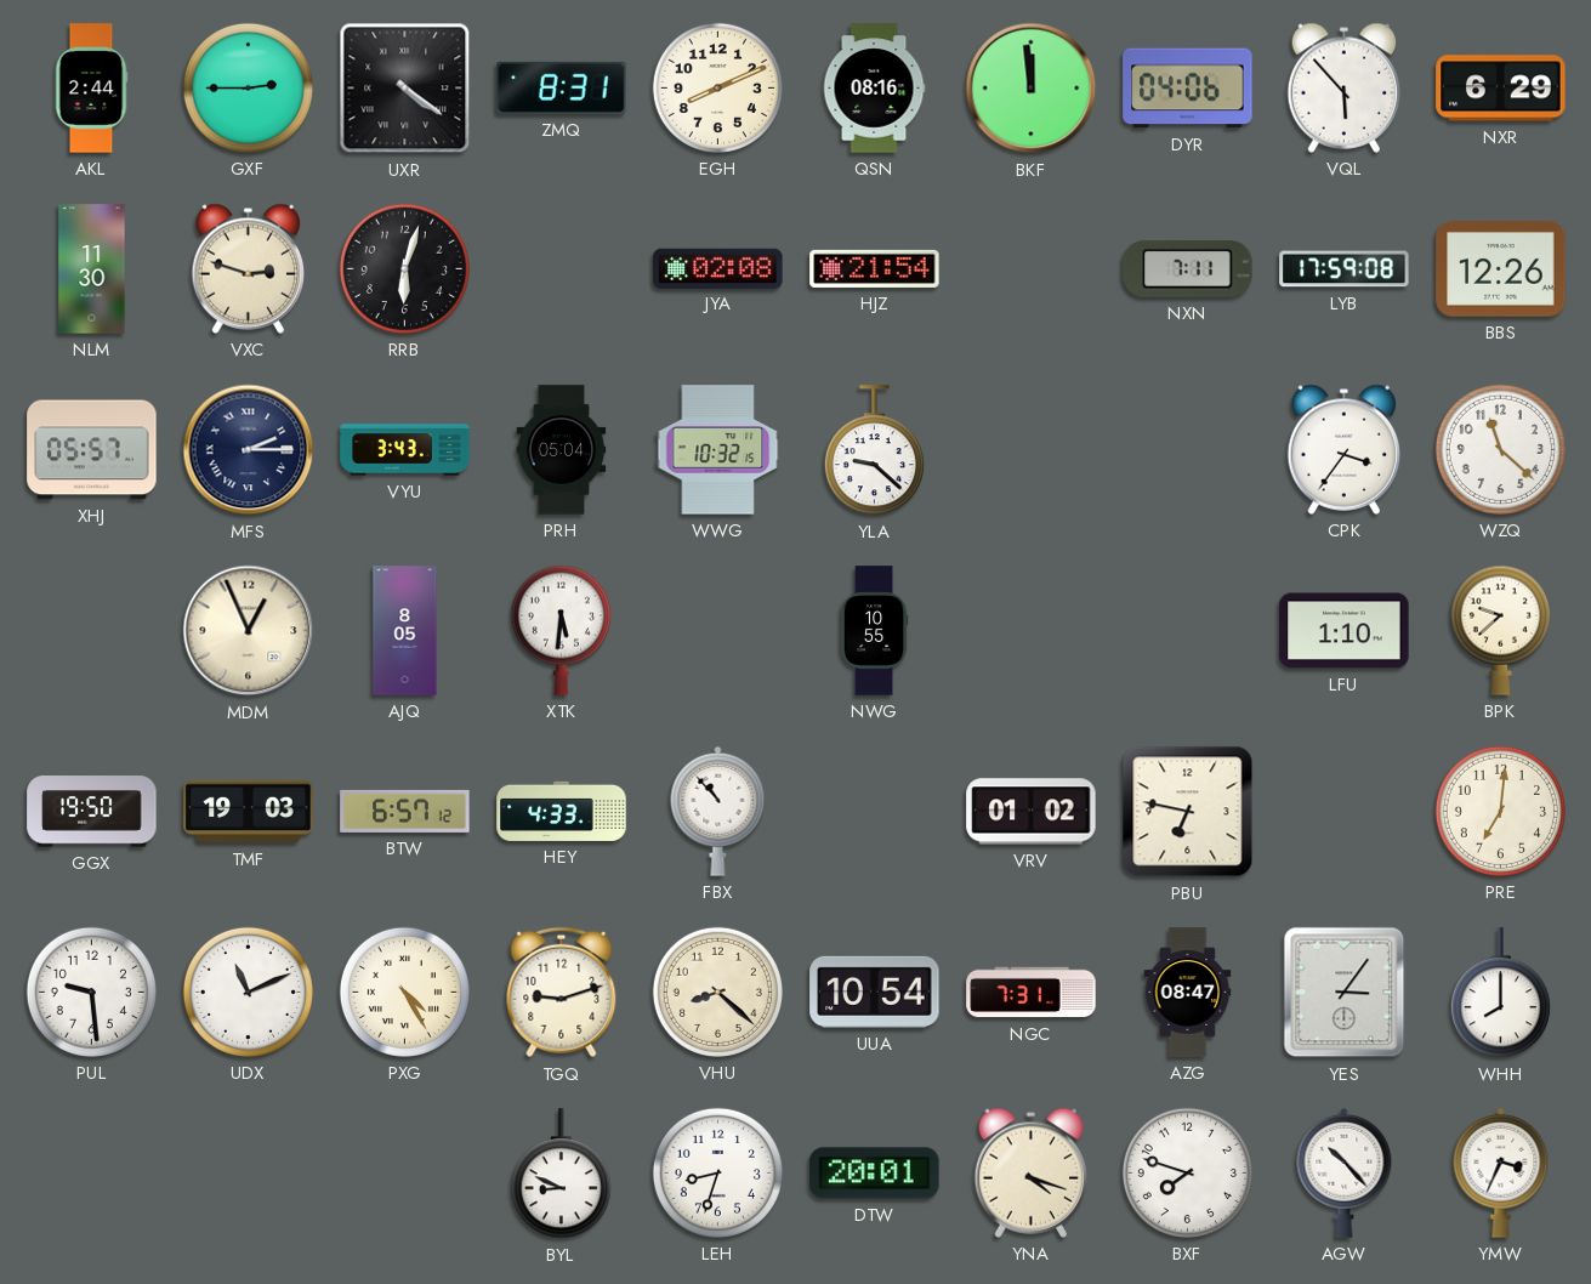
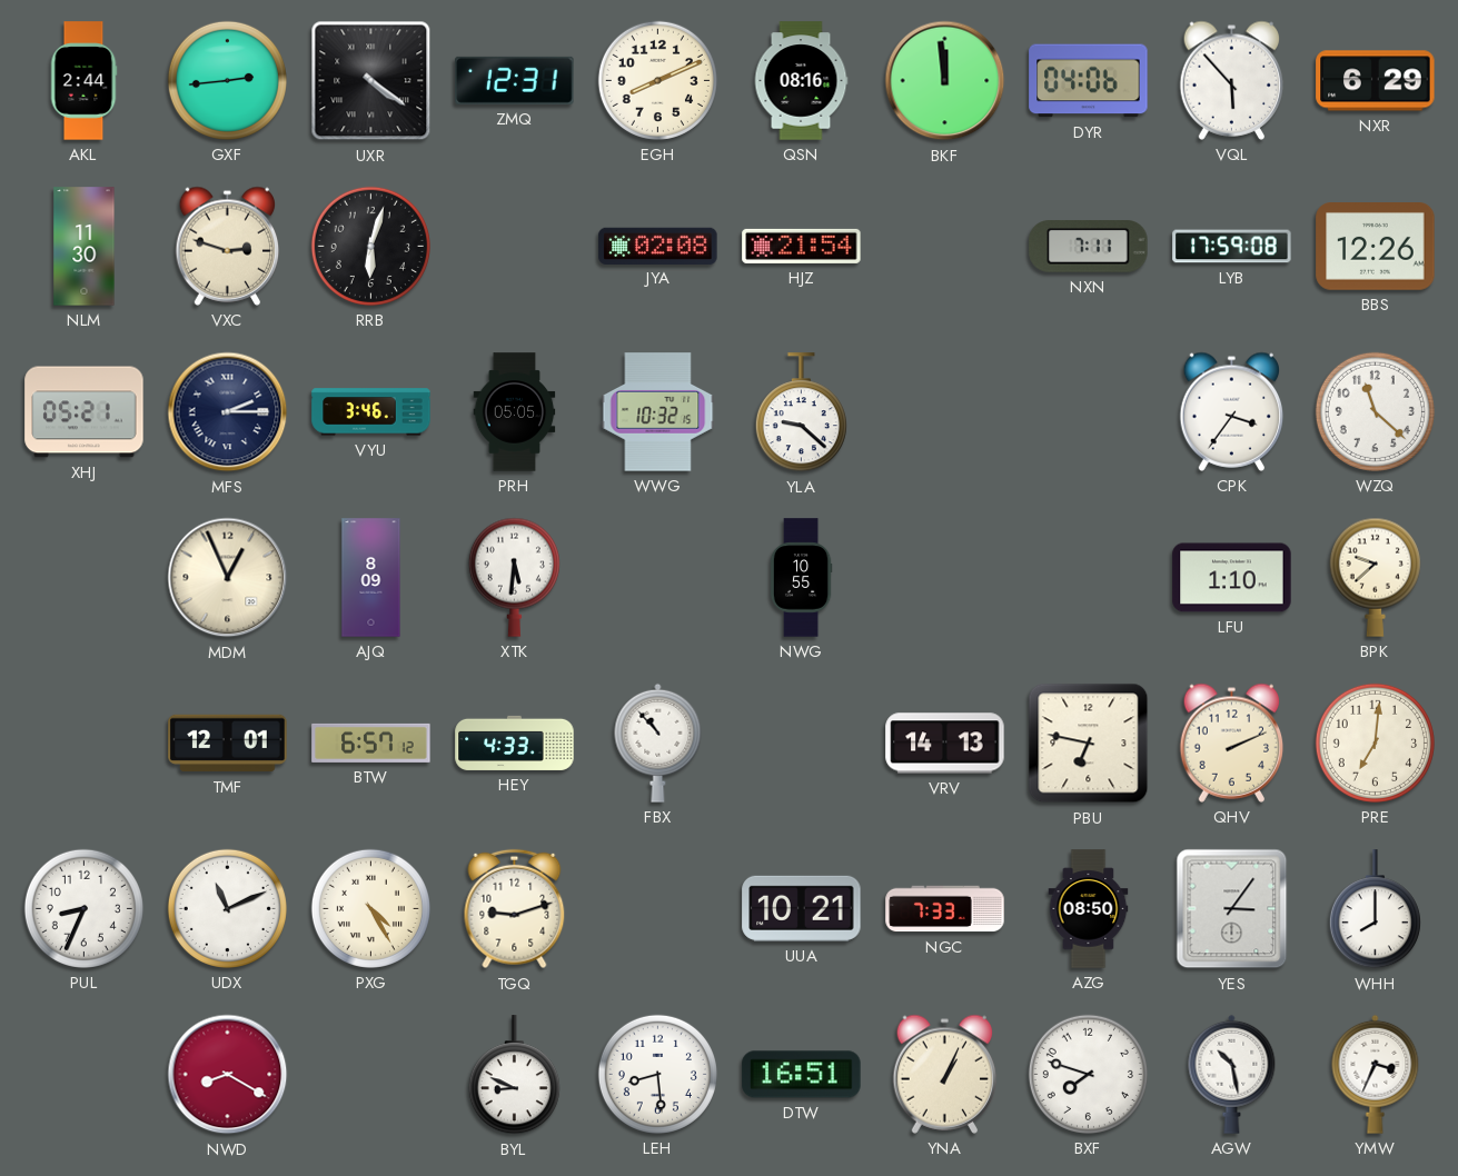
GXF: 2:45 -> 2:44
ZMQ: 8:31 -> 12:31
XHJ: 05:57 -> 05:21
VYU: 3:43 -> 3:46
PRH: 05:04 -> 05:05
AJQ: 8:05 -> 8:09
GGX: 19:50 -> none
TMF: 19:03 -> 12:01
VRV: 01:02 -> 14:13
QHV: none -> 2:11
PUL: 9:29 -> 8:34
VHU: 8:22 -> none
UUA: 10:54 -> 10:21
NGC: 7:31 -> 7:33
AZG: 08:47 -> 08:50
NWD: none -> 8:20
LEH: 8:33 -> 8:29
DTW: 20:01 -> 16:51
YNA: 4:18 -> 1:04
AGW: 10:23 -> 10:28
